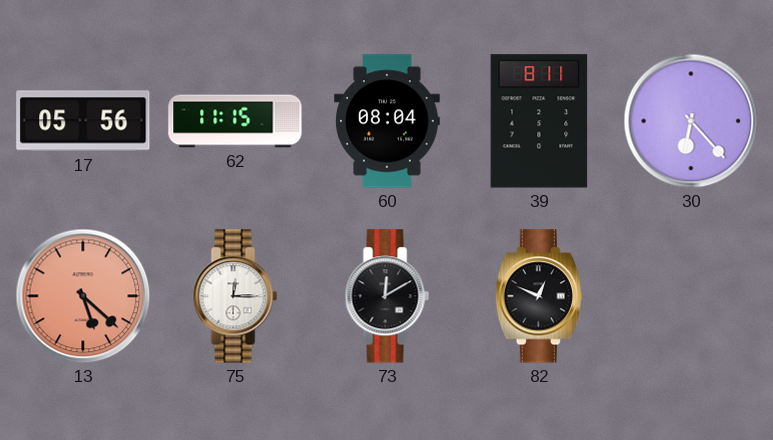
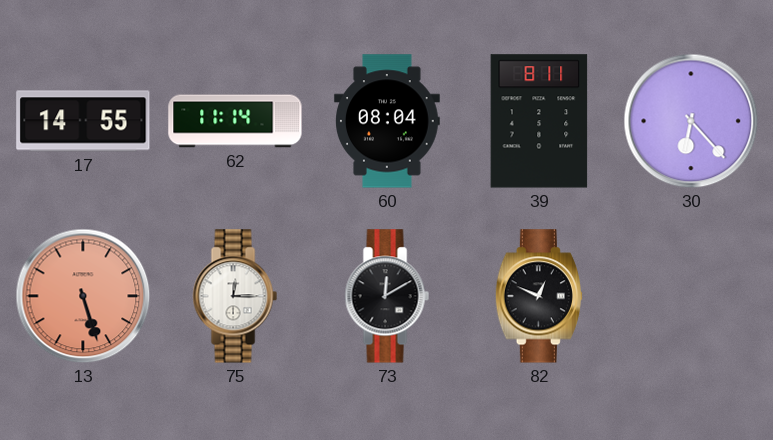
17: 05:56 -> 14:55
62: 11:15 -> 11:14
13: 5:22 -> 5:27
